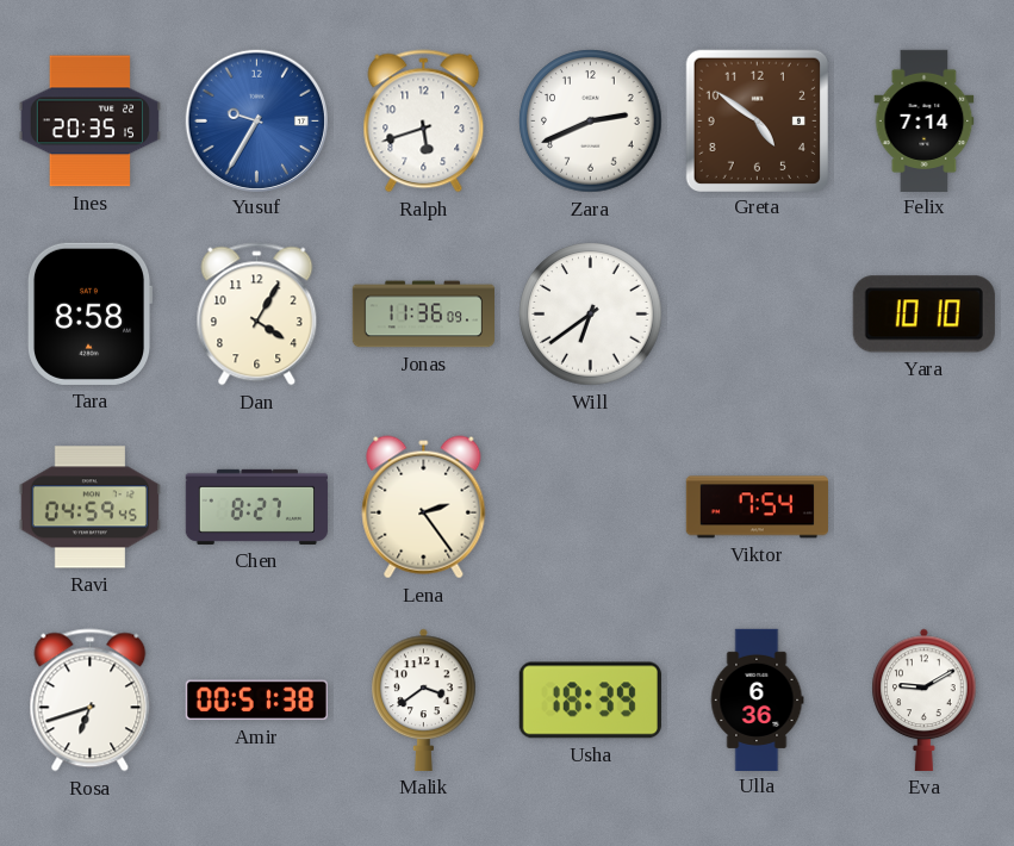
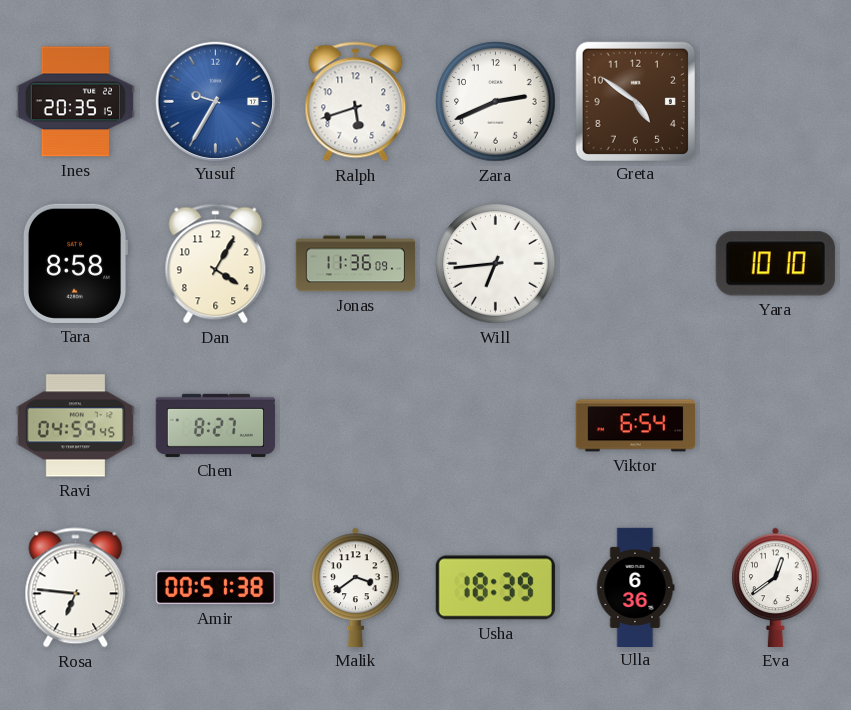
Felix: 7:14 -> none
Will: 6:39 -> 6:44
Lena: 2:24 -> none
Viktor: 7:54 -> 6:54
Rosa: 6:42 -> 6:46
Eva: 9:10 -> 12:39
